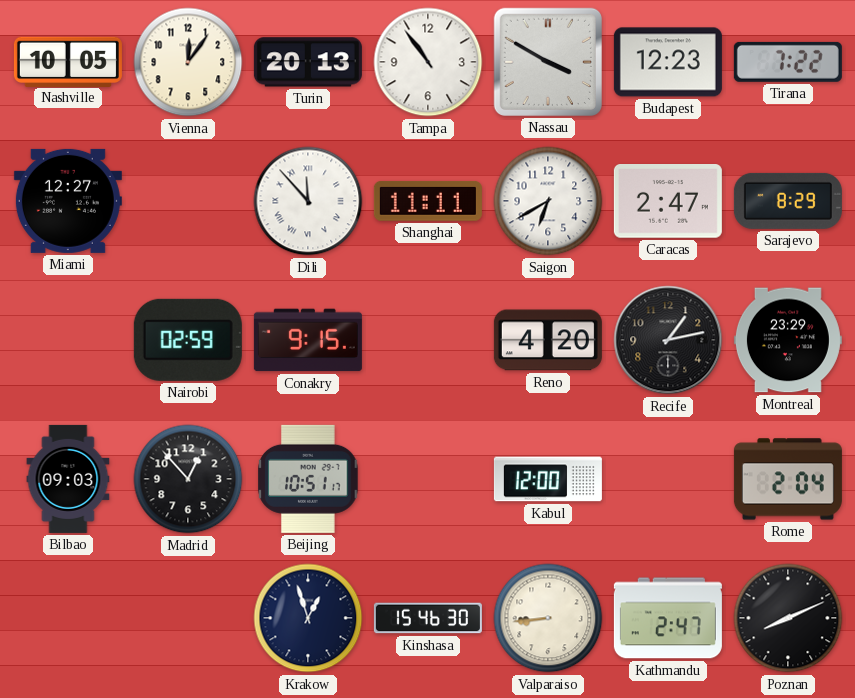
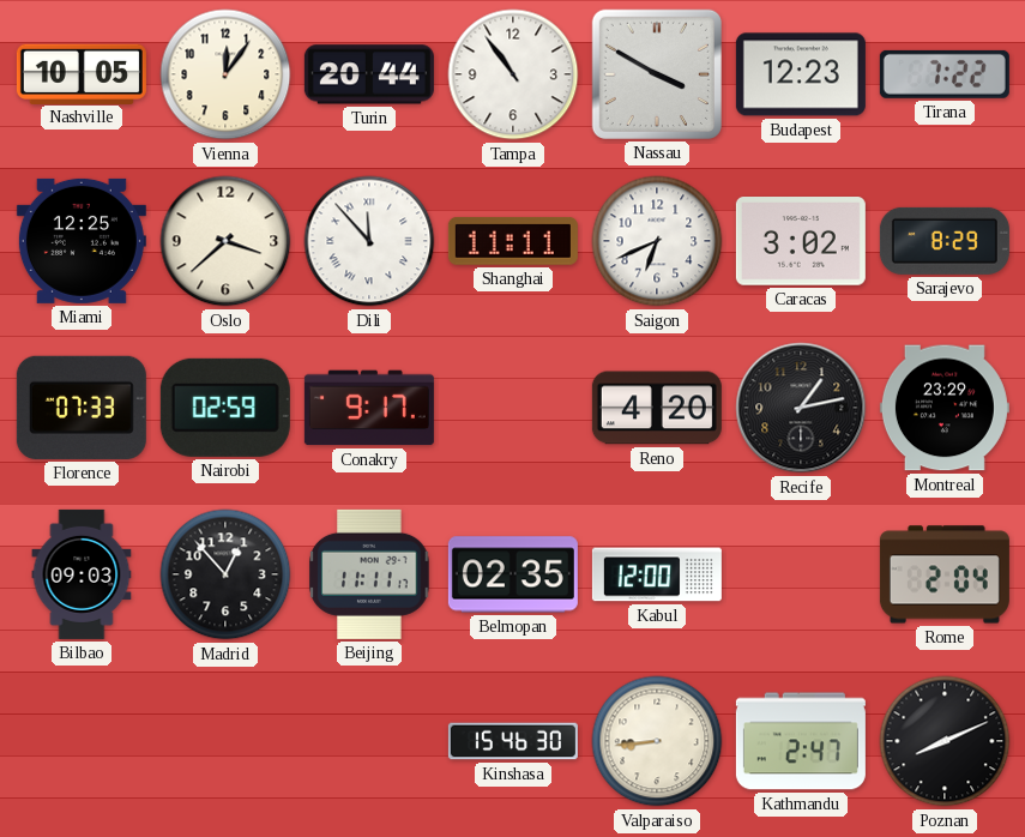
Turin: 20:13 -> 20:44
Miami: 12:27 -> 12:25
Oslo: none -> 3:38
Saigon: 6:40 -> 6:41
Caracas: 2:47 -> 3:02
Florence: none -> 07:33
Conakry: 9:15 -> 9:17
Beijing: 10:51 -> 11:11
Belmopan: none -> 02:35
Krakow: 12:57 -> none
